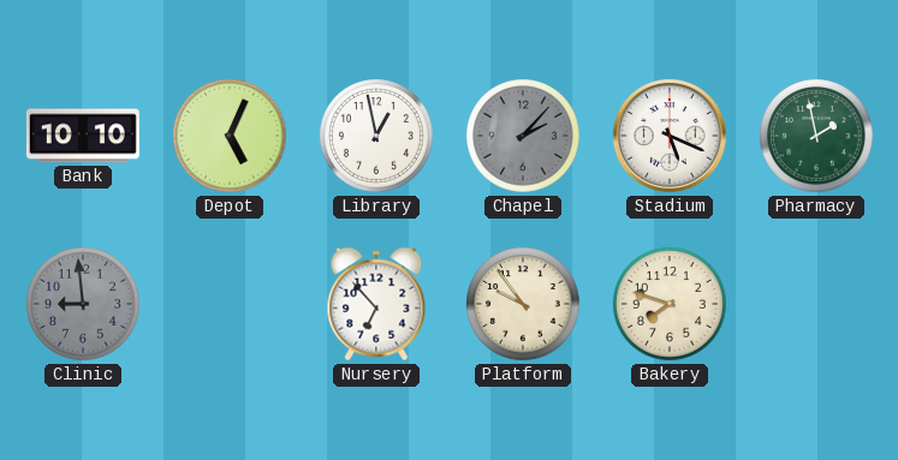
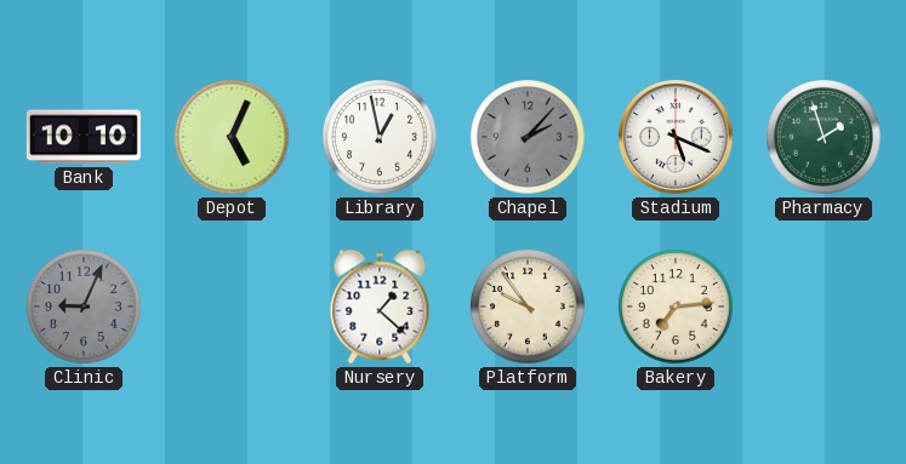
Pharmacy: 1:58 -> 1:57
Clinic: 8:59 -> 9:04
Nursery: 6:53 -> 1:22
Bakery: 7:48 -> 7:14
